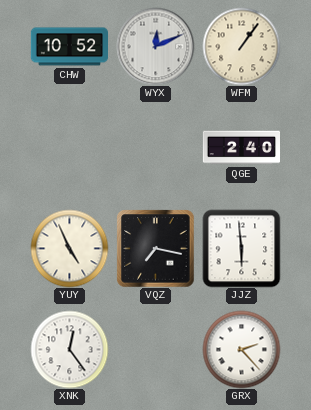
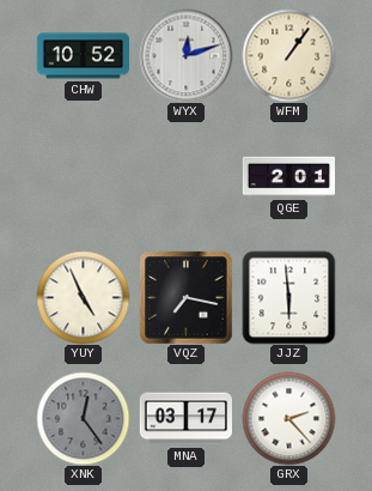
WYX: 12:11 -> 12:12
QGE: 2:40 -> 2:01
XNK dial: white -> grey
MNA: none -> 03:17
